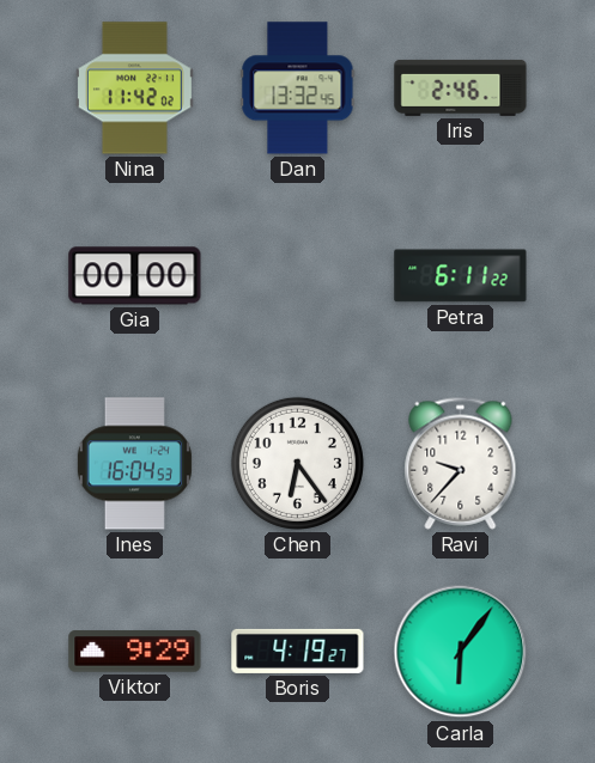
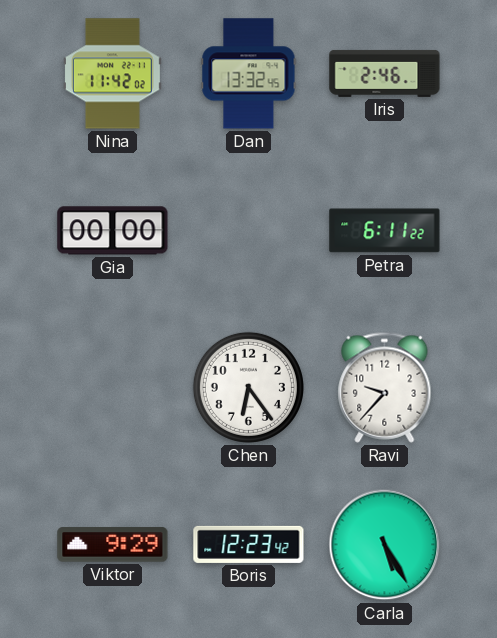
Ines: 16:04 -> none
Boris: 4:19 -> 12:23
Carla: 6:06 -> 5:25
